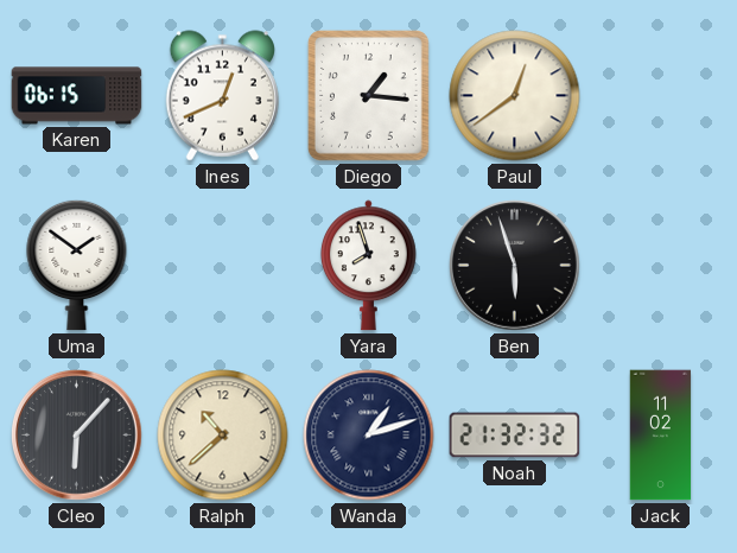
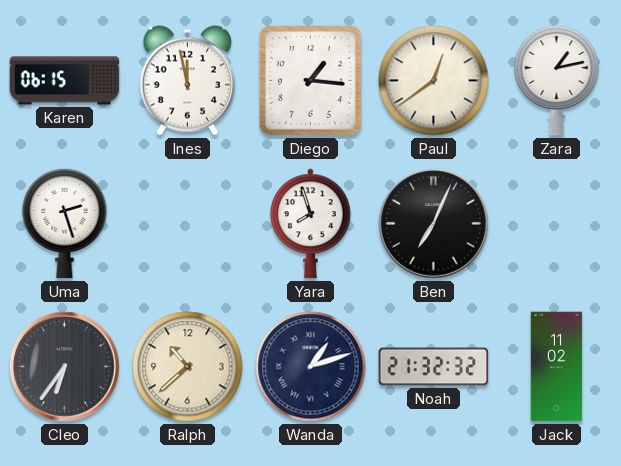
Ines: 12:41 -> 11:58
Zara: none -> 1:13
Uma: 1:51 -> 2:27
Ben: 5:57 -> 7:04
Cleo: 6:07 -> 6:36
